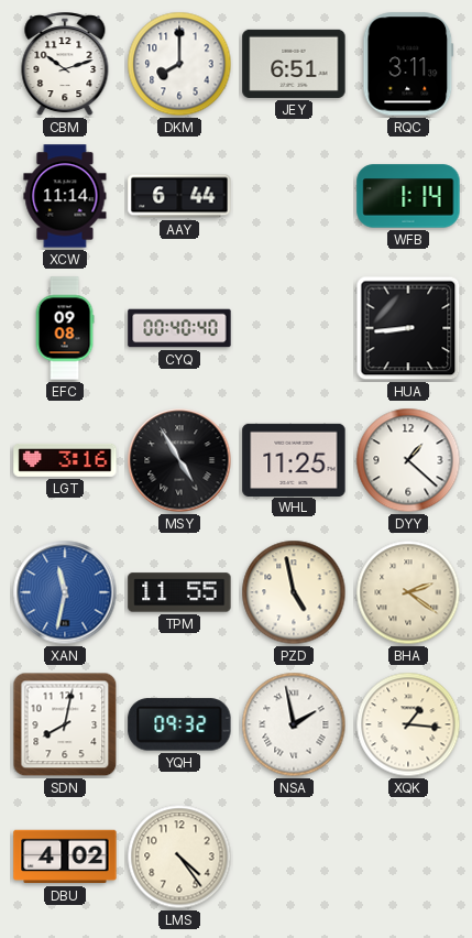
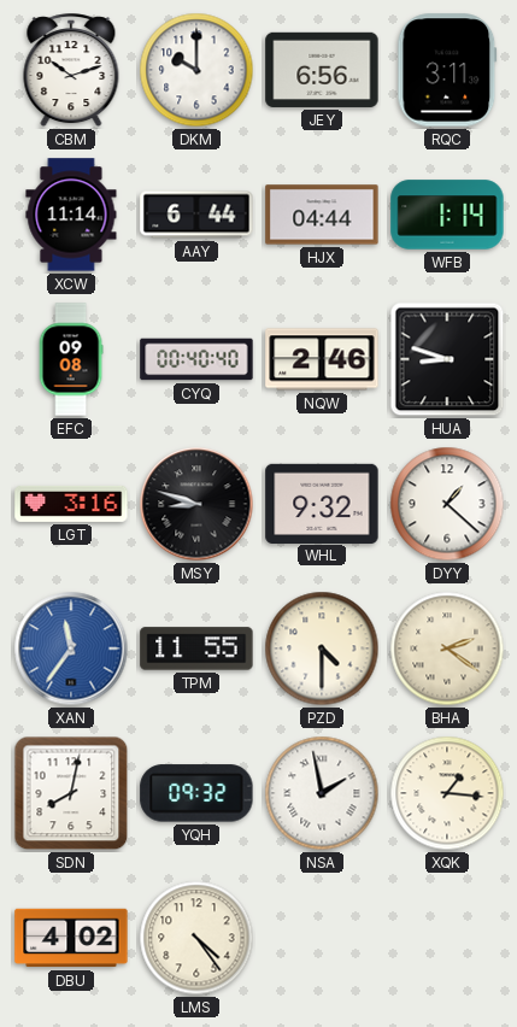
DKM: 8:00 -> 10:00
JEY: 6:51 -> 6:56
HJX: none -> 04:44
NQW: none -> 2:46
HUA: 8:44 -> 8:48
MSY: 4:55 -> 8:48
WHL: 11:25 -> 9:32
XAN: 11:32 -> 11:36
PZD: 4:58 -> 4:30
